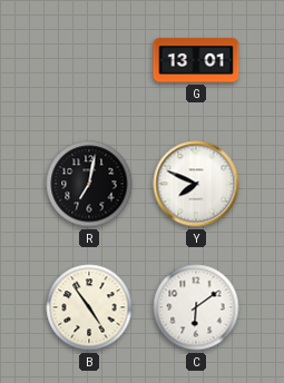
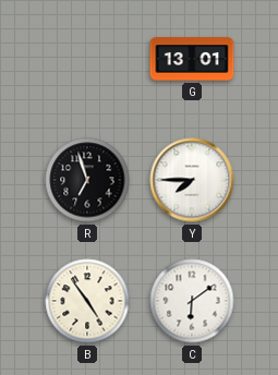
R: 7:02 -> 6:57
Y: 7:49 -> 7:45
